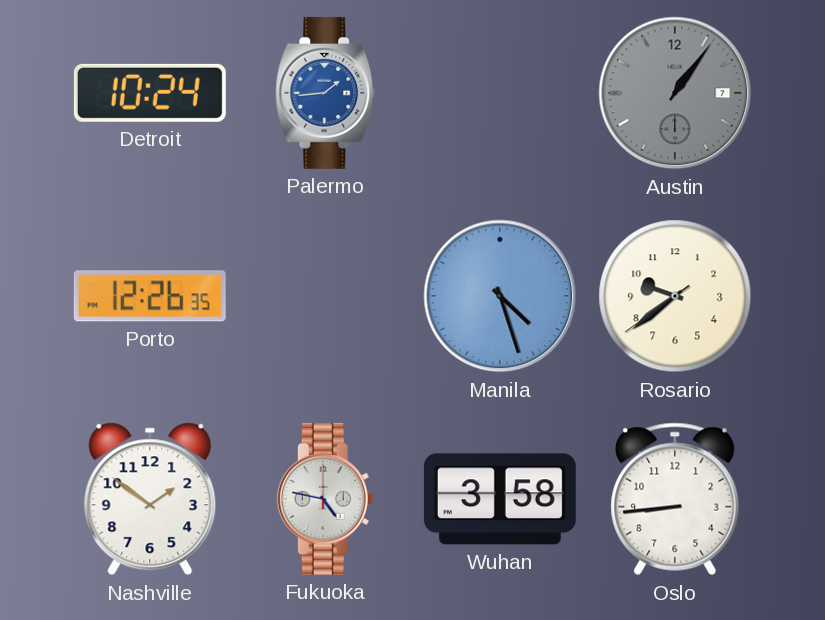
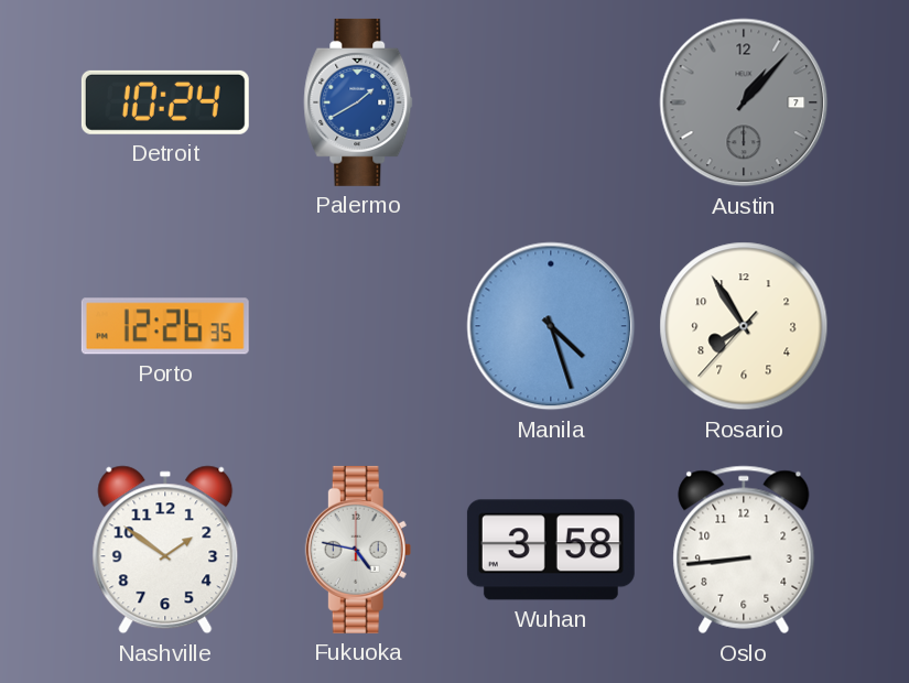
Palermo: 1:44 -> 1:40
Austin: 1:06 -> 1:07
Rosario: 9:38 -> 7:54
